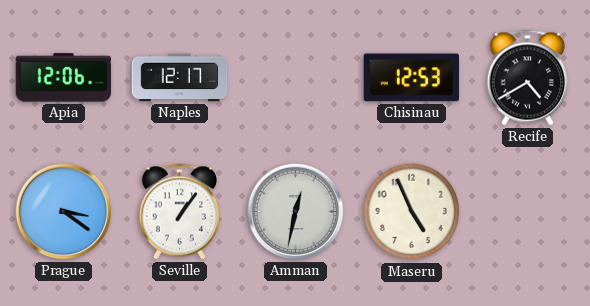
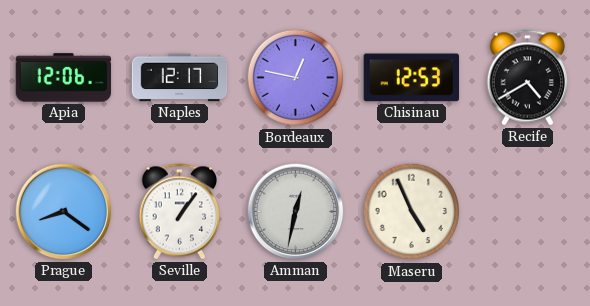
Bordeaux: none -> 12:47
Prague: 3:21 -> 8:21
